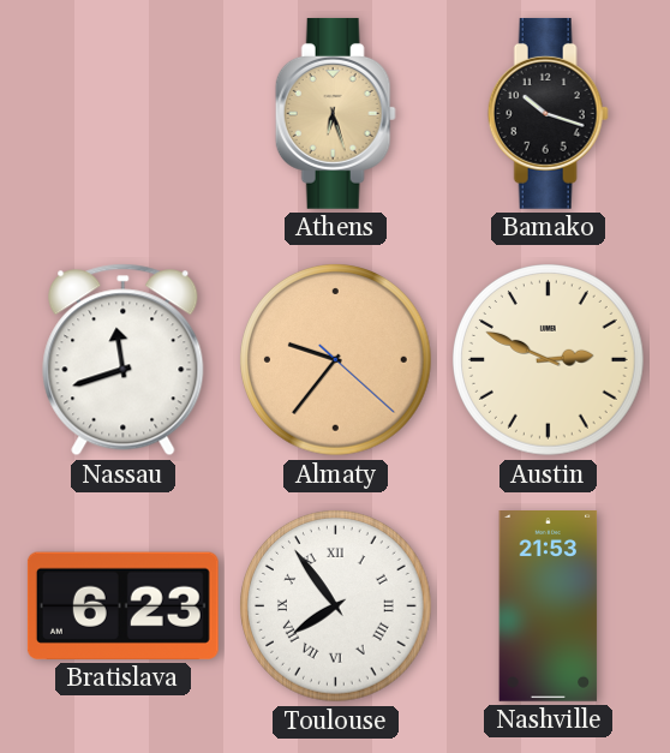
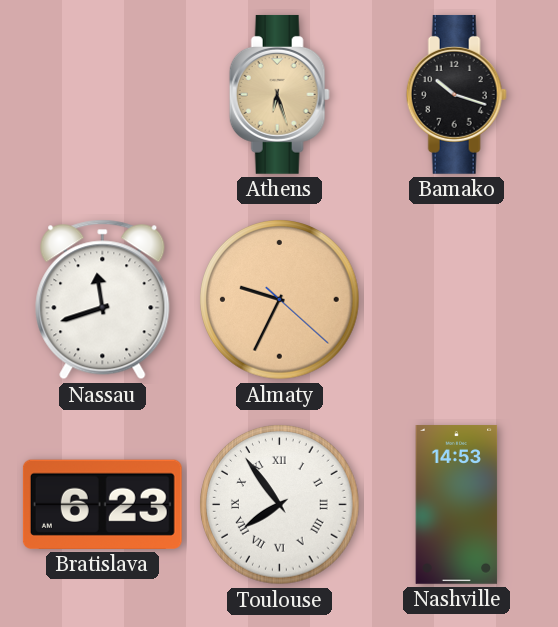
Almaty: 9:36 -> 9:34
Austin: 2:49 -> none
Nashville: 21:53 -> 14:53
